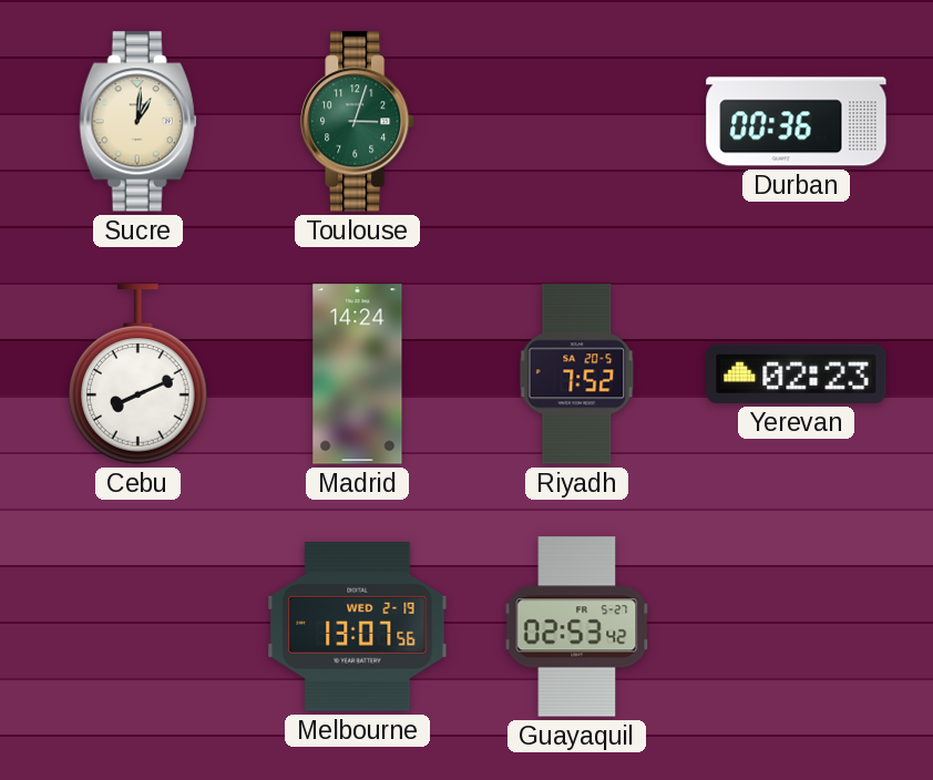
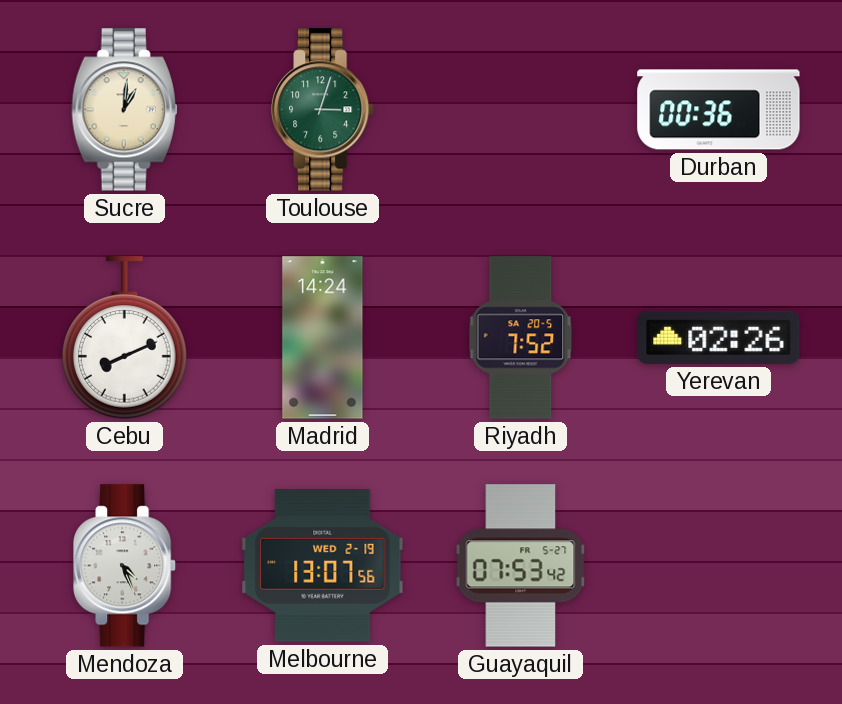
Yerevan: 02:23 -> 02:26
Mendoza: none -> 4:26
Guayaquil: 02:53 -> 07:53
